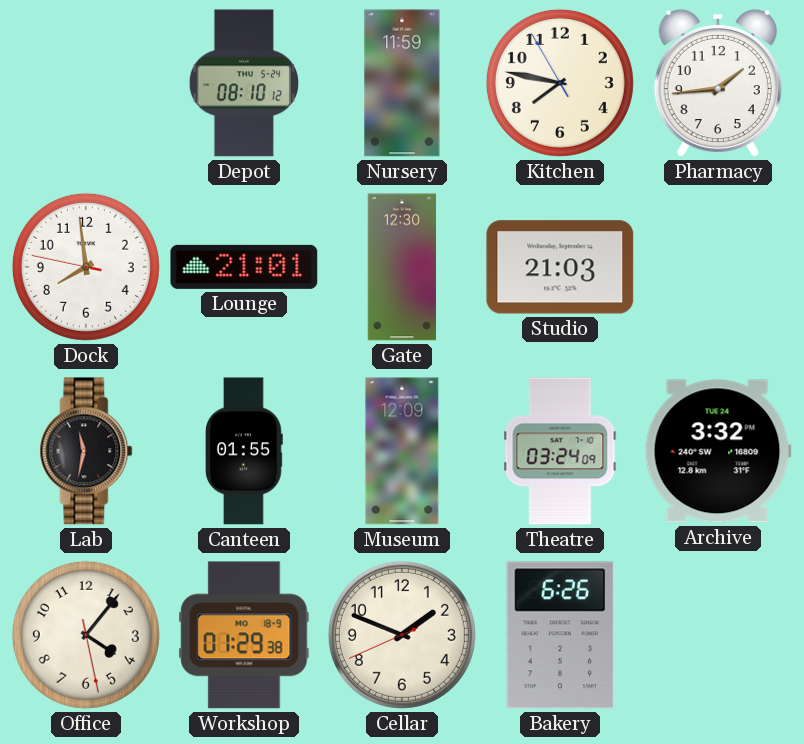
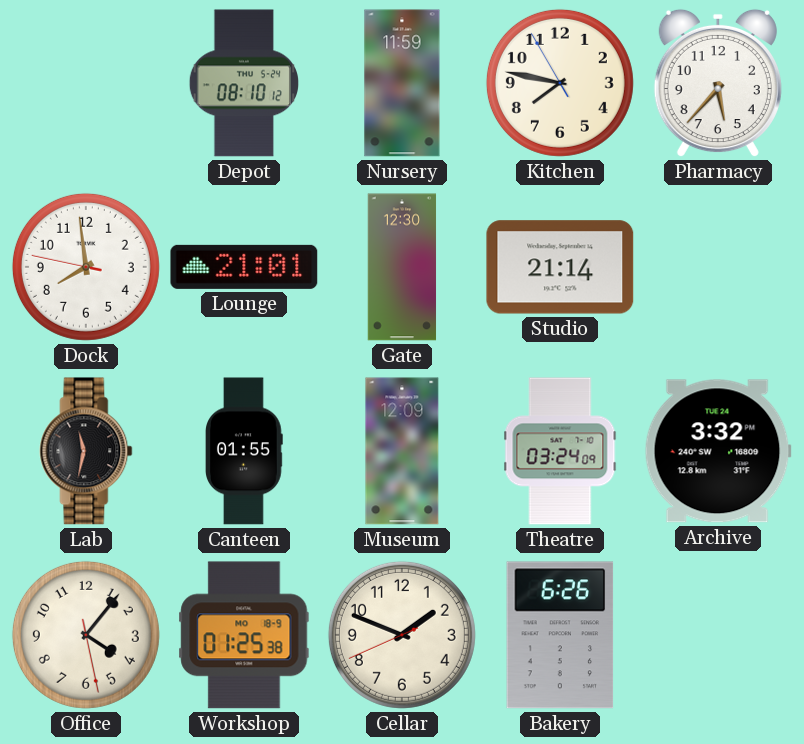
Pharmacy: 1:44 -> 5:37
Studio: 21:03 -> 21:14
Workshop: 01:29 -> 01:25
